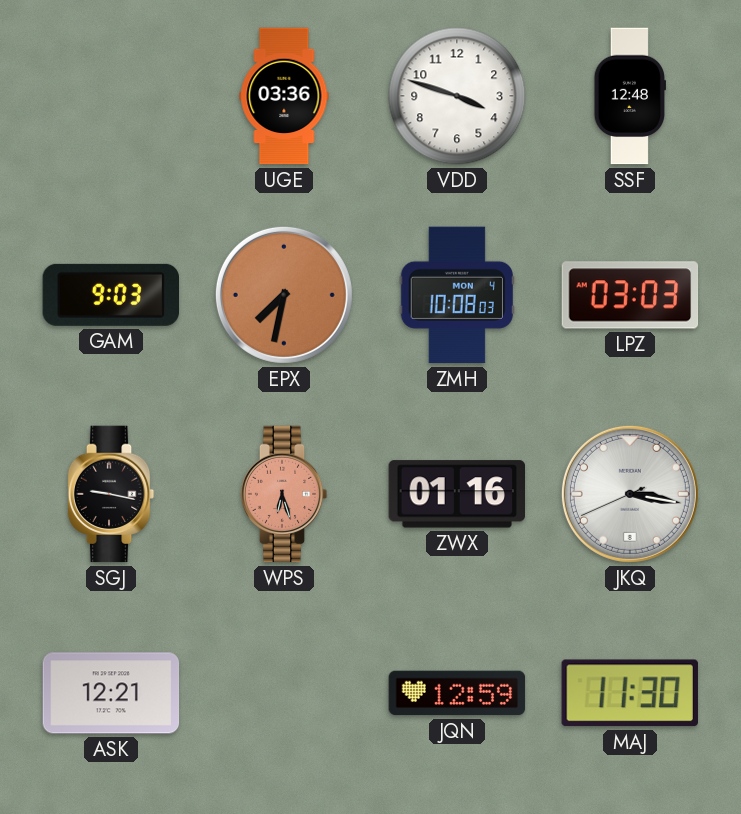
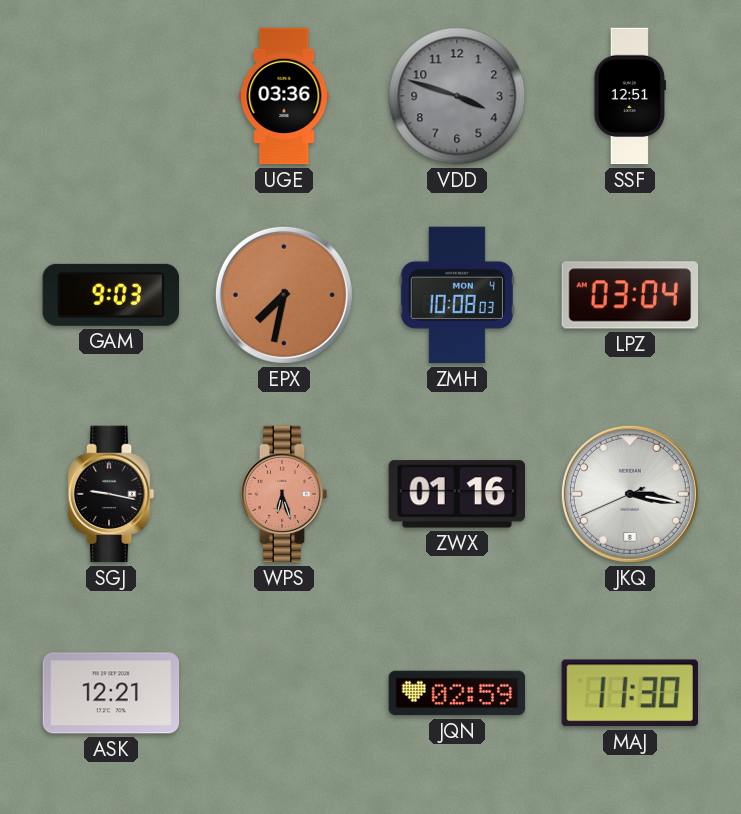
VDD dial: white -> grey
SSF: 12:48 -> 12:51
LPZ: 03:03 -> 03:04
JQN: 12:59 -> 02:59
